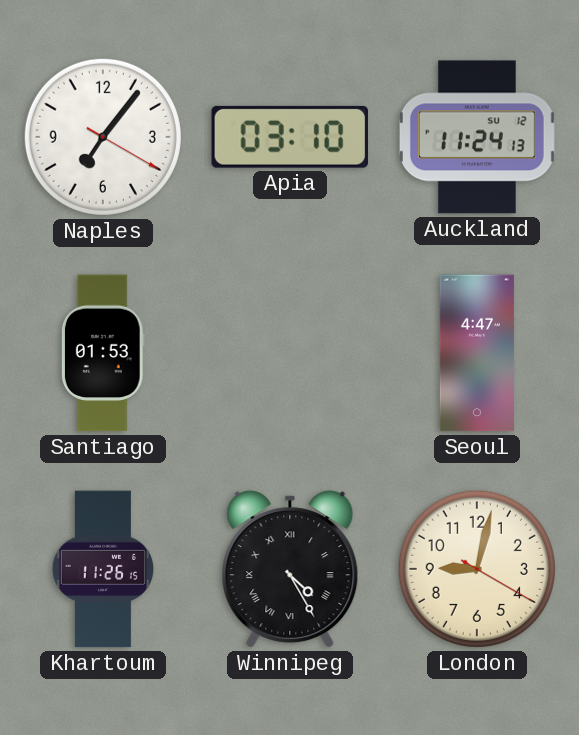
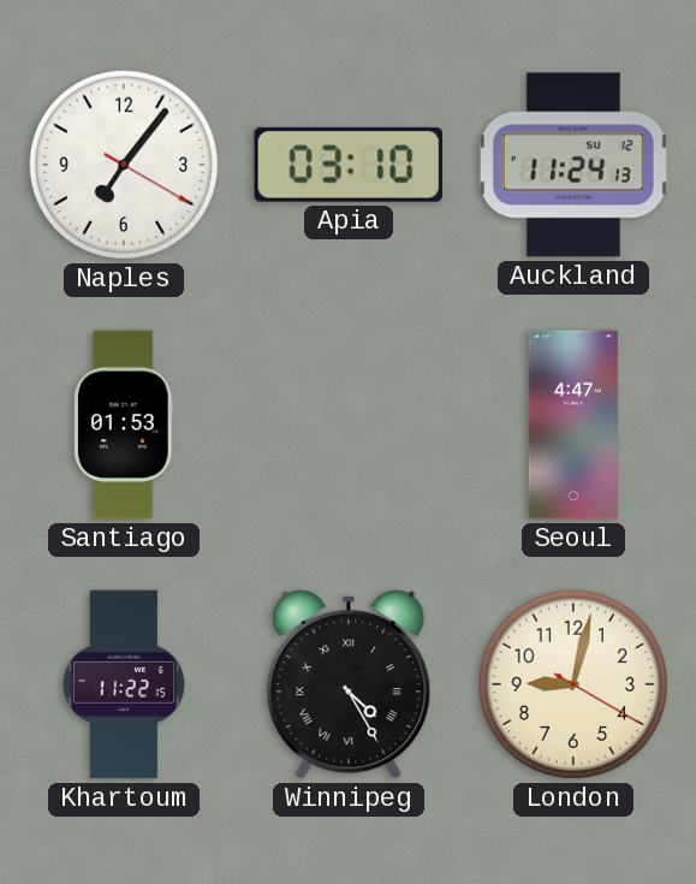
Khartoum: 11:26 -> 11:22
